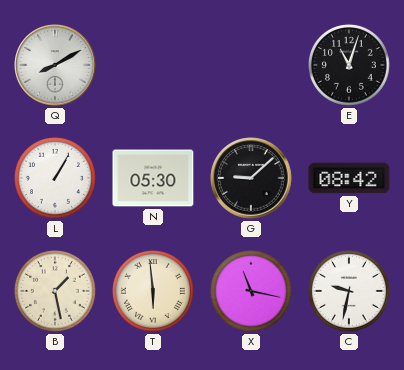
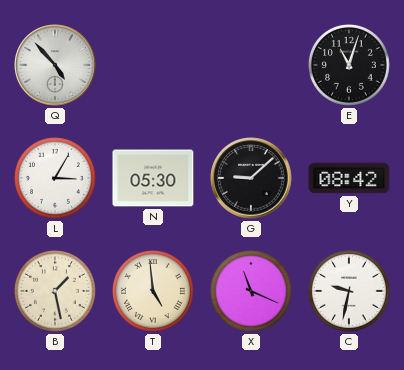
Q: 8:10 -> 4:53
L: 1:05 -> 3:05
T: 5:59 -> 4:59
X: 11:17 -> 11:19
